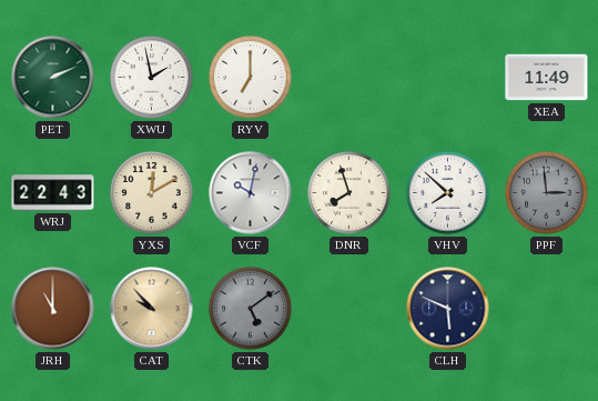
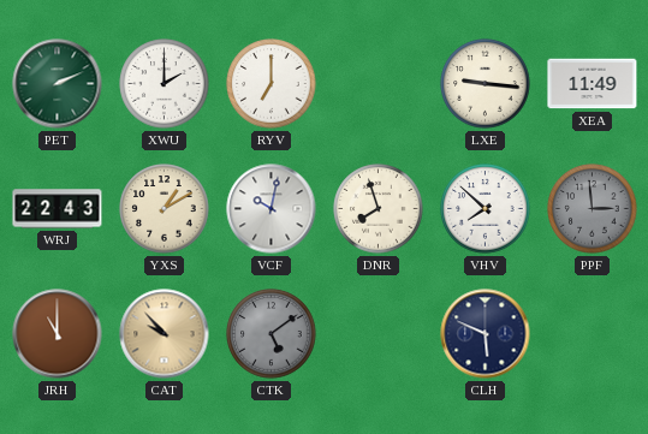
XWU: 1:58 -> 2:00
LXE: none -> 9:16
YXS: 12:10 -> 1:10
